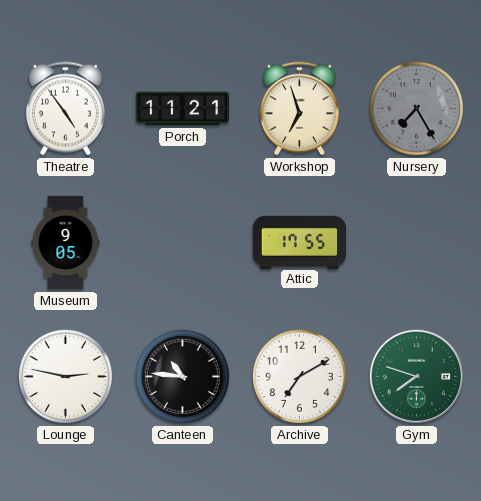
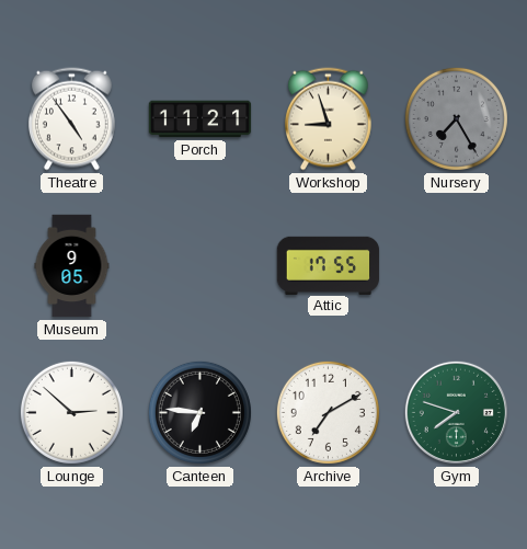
Workshop: 6:57 -> 8:57
Lounge: 2:47 -> 2:52
Canteen: 10:46 -> 6:46
